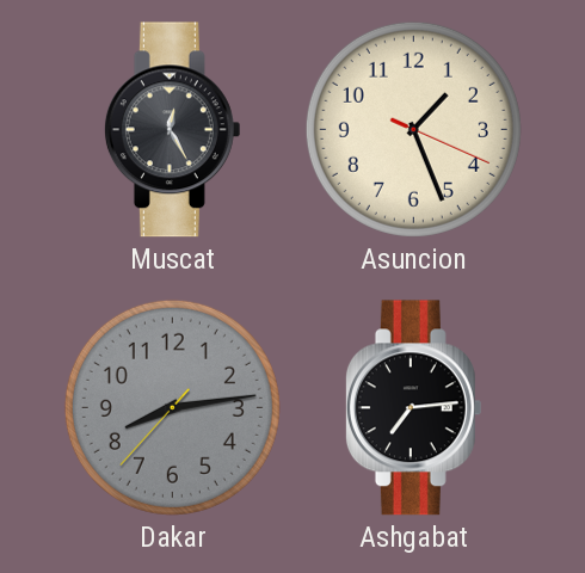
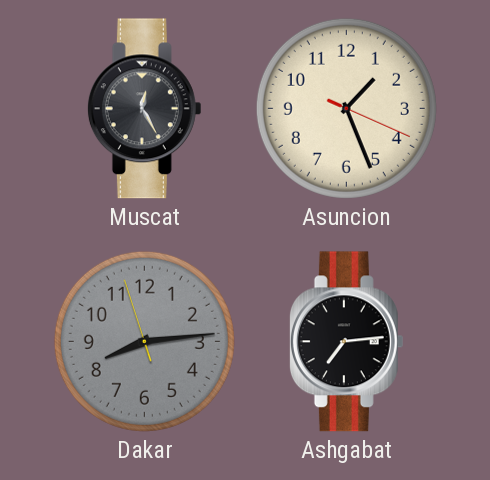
Dakar: 8:13:37 -> 8:13:57
